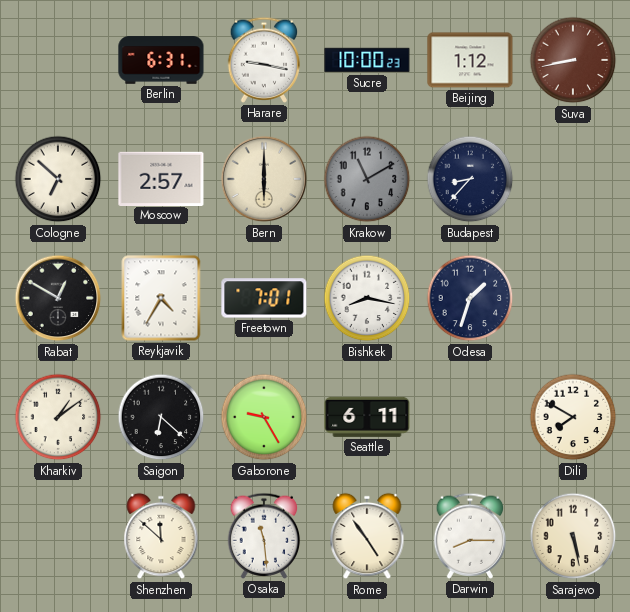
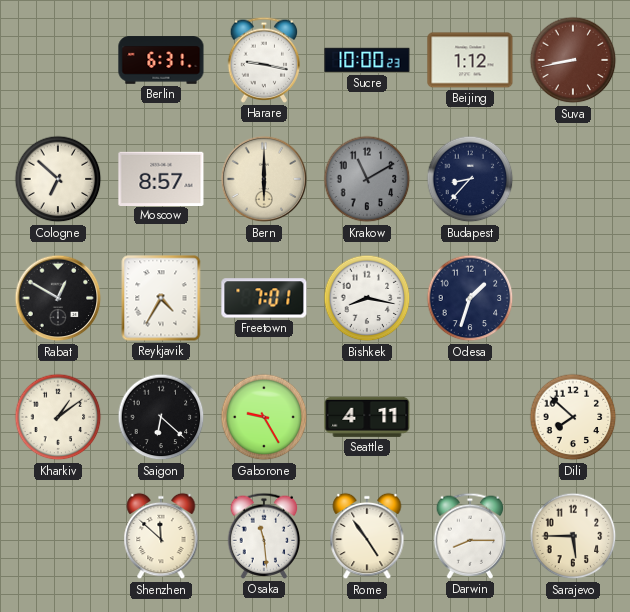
Moscow: 2:57 -> 8:57
Seattle: 6:11 -> 4:11
Dili: 7:50 -> 7:52
Sarajevo: 5:28 -> 5:45
